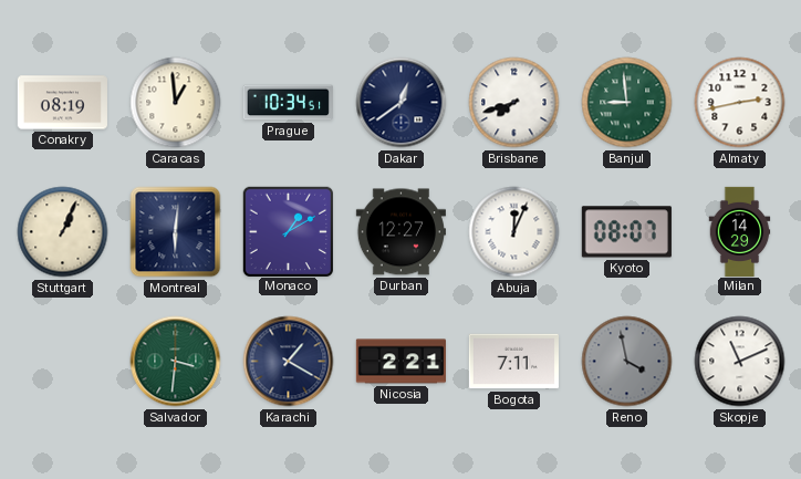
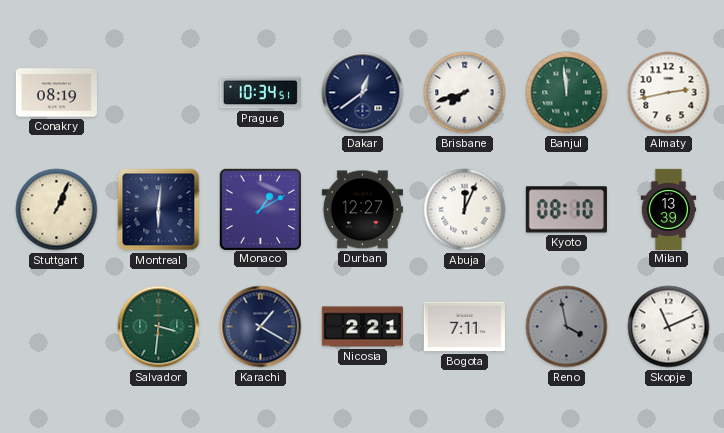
Caracas: 12:59 -> none
Banjul: 8:59 -> 11:59
Kyoto: 08:07 -> 08:10
Milan: 14:29 -> 13:39
